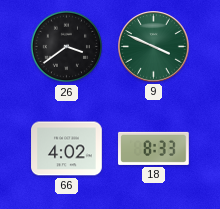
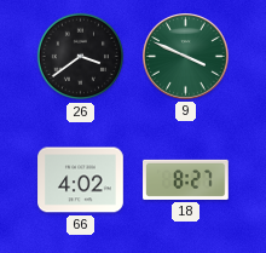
18: 8:33 -> 8:27
